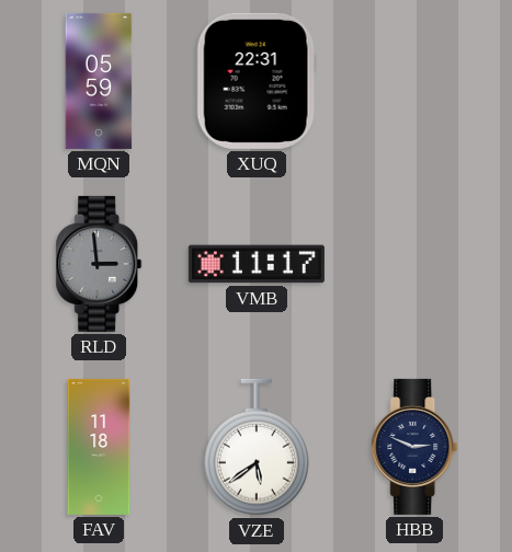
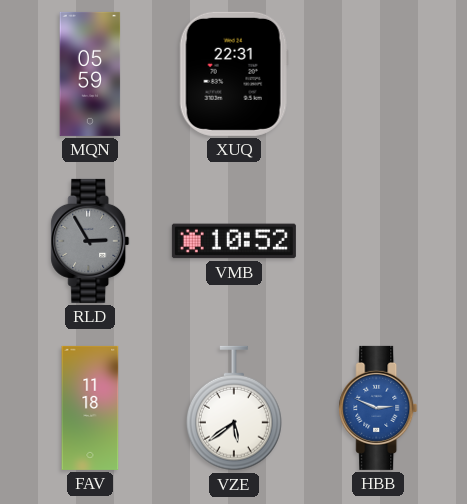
RLD: 2:59 -> 2:55
VMB: 11:17 -> 10:52
HBB dial: navy -> blue
